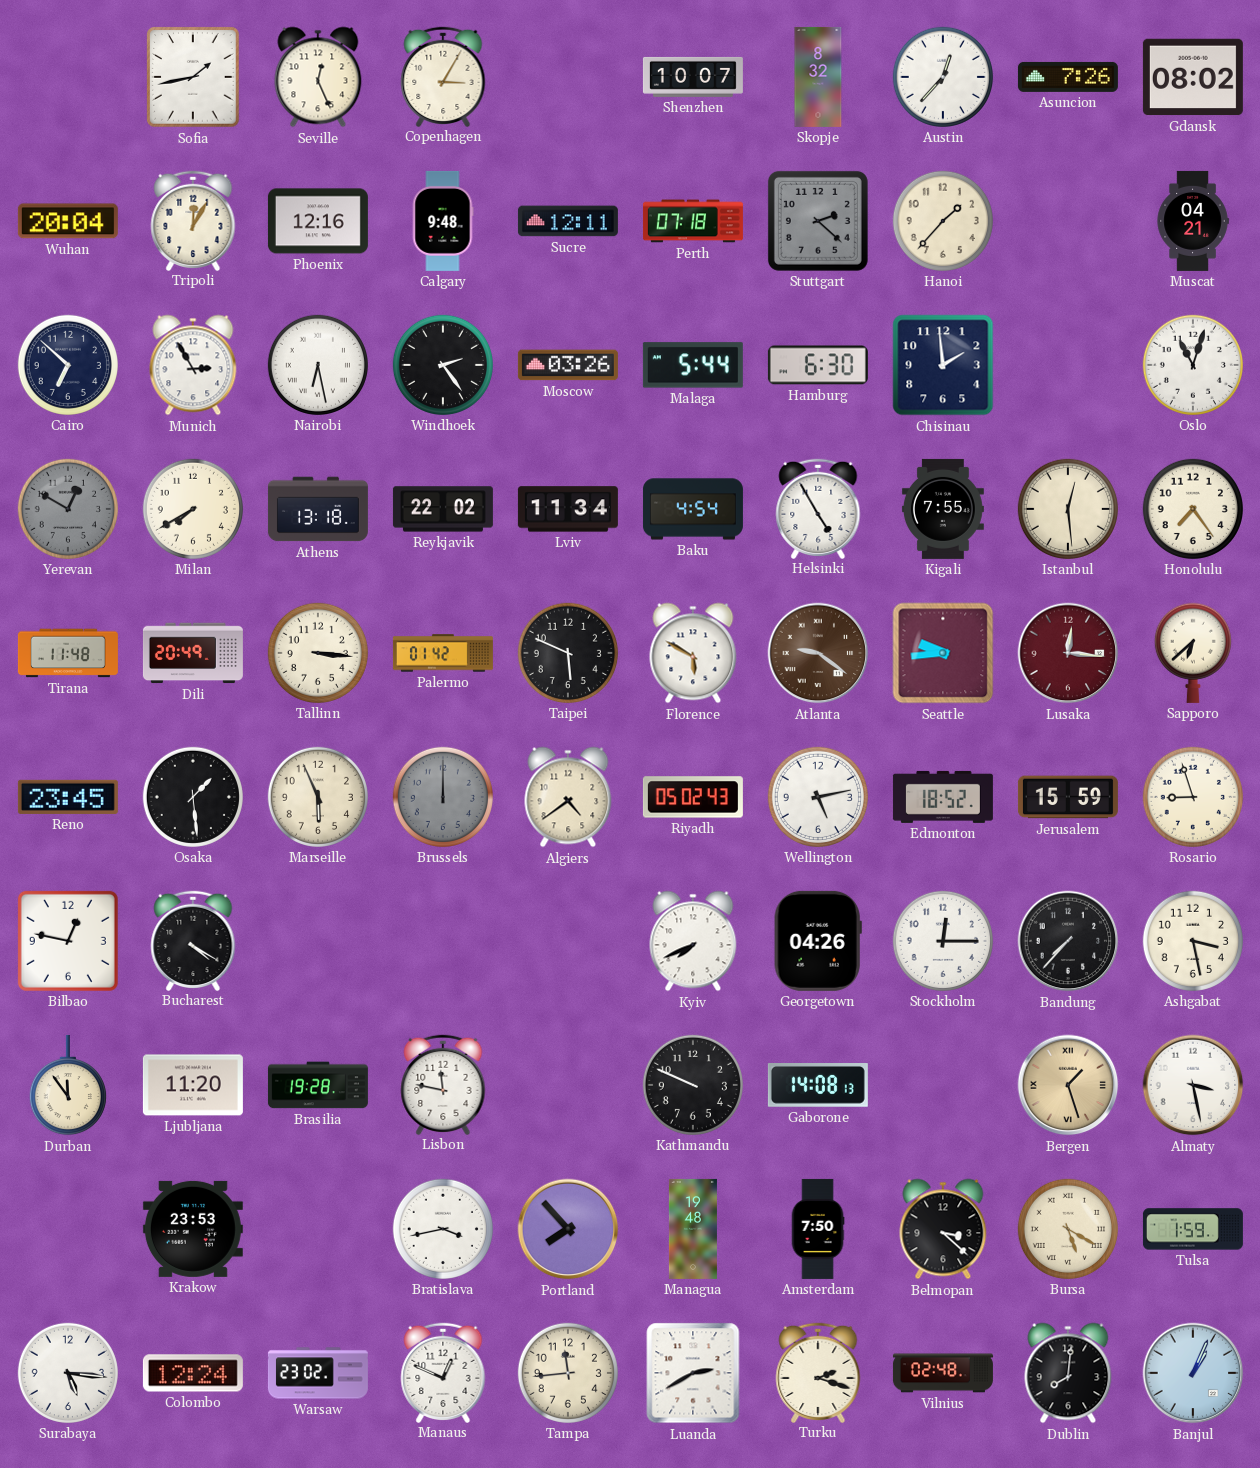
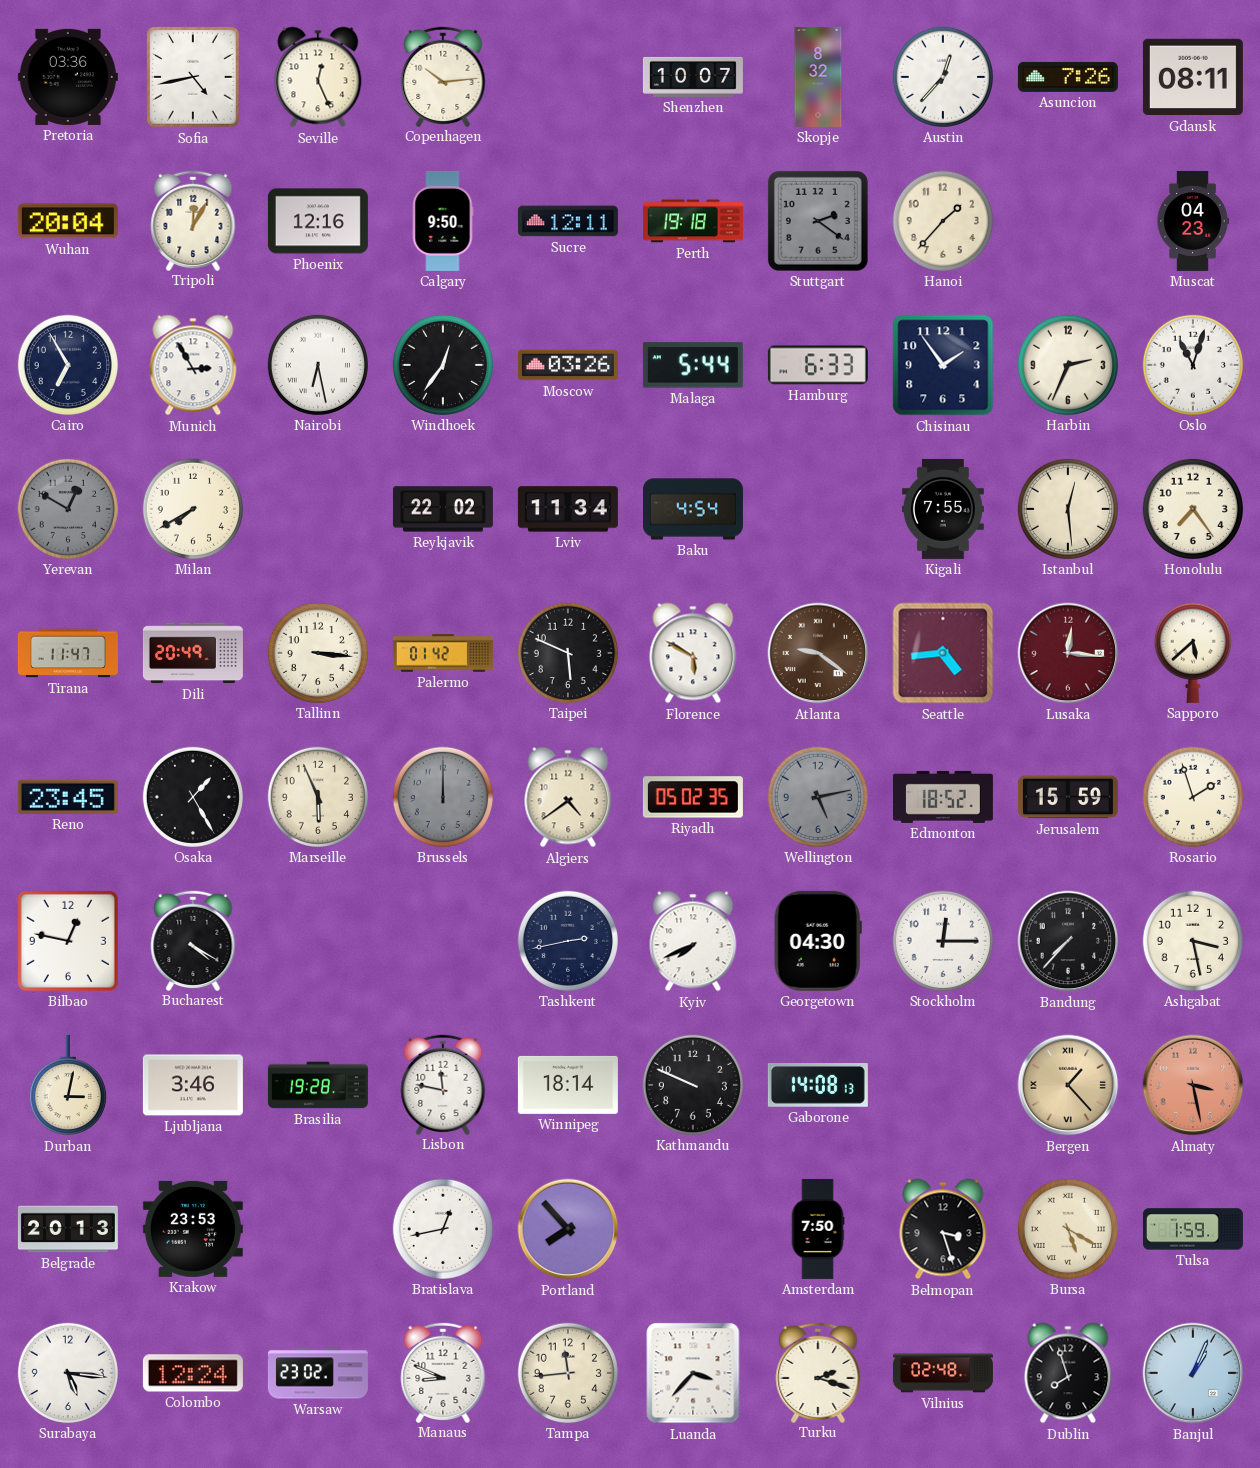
Pretoria: none -> 03:36
Sofia: 1:43 -> 4:43
Copenhagen: 3:05 -> 10:14
Gdansk: 08:02 -> 08:11
Calgary: 9:48 -> 9:50
Perth: 07:18 -> 19:18
Stuttgart: 2:22 -> 2:21
Muscat: 04:21 -> 04:23
Cairo: 6:52 -> 6:55
Windhoek: 2:24 -> 12:36
Hamburg: 6:30 -> 6:33
Chisinau: 1:59 -> 1:54
Harbin: none -> 2:34
Athens: 13:18 -> none
Helsinki: 4:55 -> none
Tirana: 11:48 -> 11:47
Seattle: 9:44 -> 4:44
Sapporo: 6:38 -> 5:38
Osaka: 1:29 -> 1:25
Riyadh: 05:02:43 -> 05:02:35
Wellington dial: white -> grey
Rosario: 8:57 -> 1:57
Tashkent: none -> 2:43
Georgetown: 04:26 -> 04:30
Durban: 11:54 -> 3:02
Ljubljana: 11:20 -> 3:46
Winnipeg: none -> 18:14
Bergen: 1:27 -> 1:23
Almaty dial: white -> salmon
Belgrade: none -> 20:13
Bratislava: 3:43 -> 12:43
Managua: 19:48 -> none
Belmopan: 3:22 -> 3:27
Manaus: 12:49 -> 8:49
Luanda: 2:40 -> 3:37
Dublin: 8:01 -> 7:57
